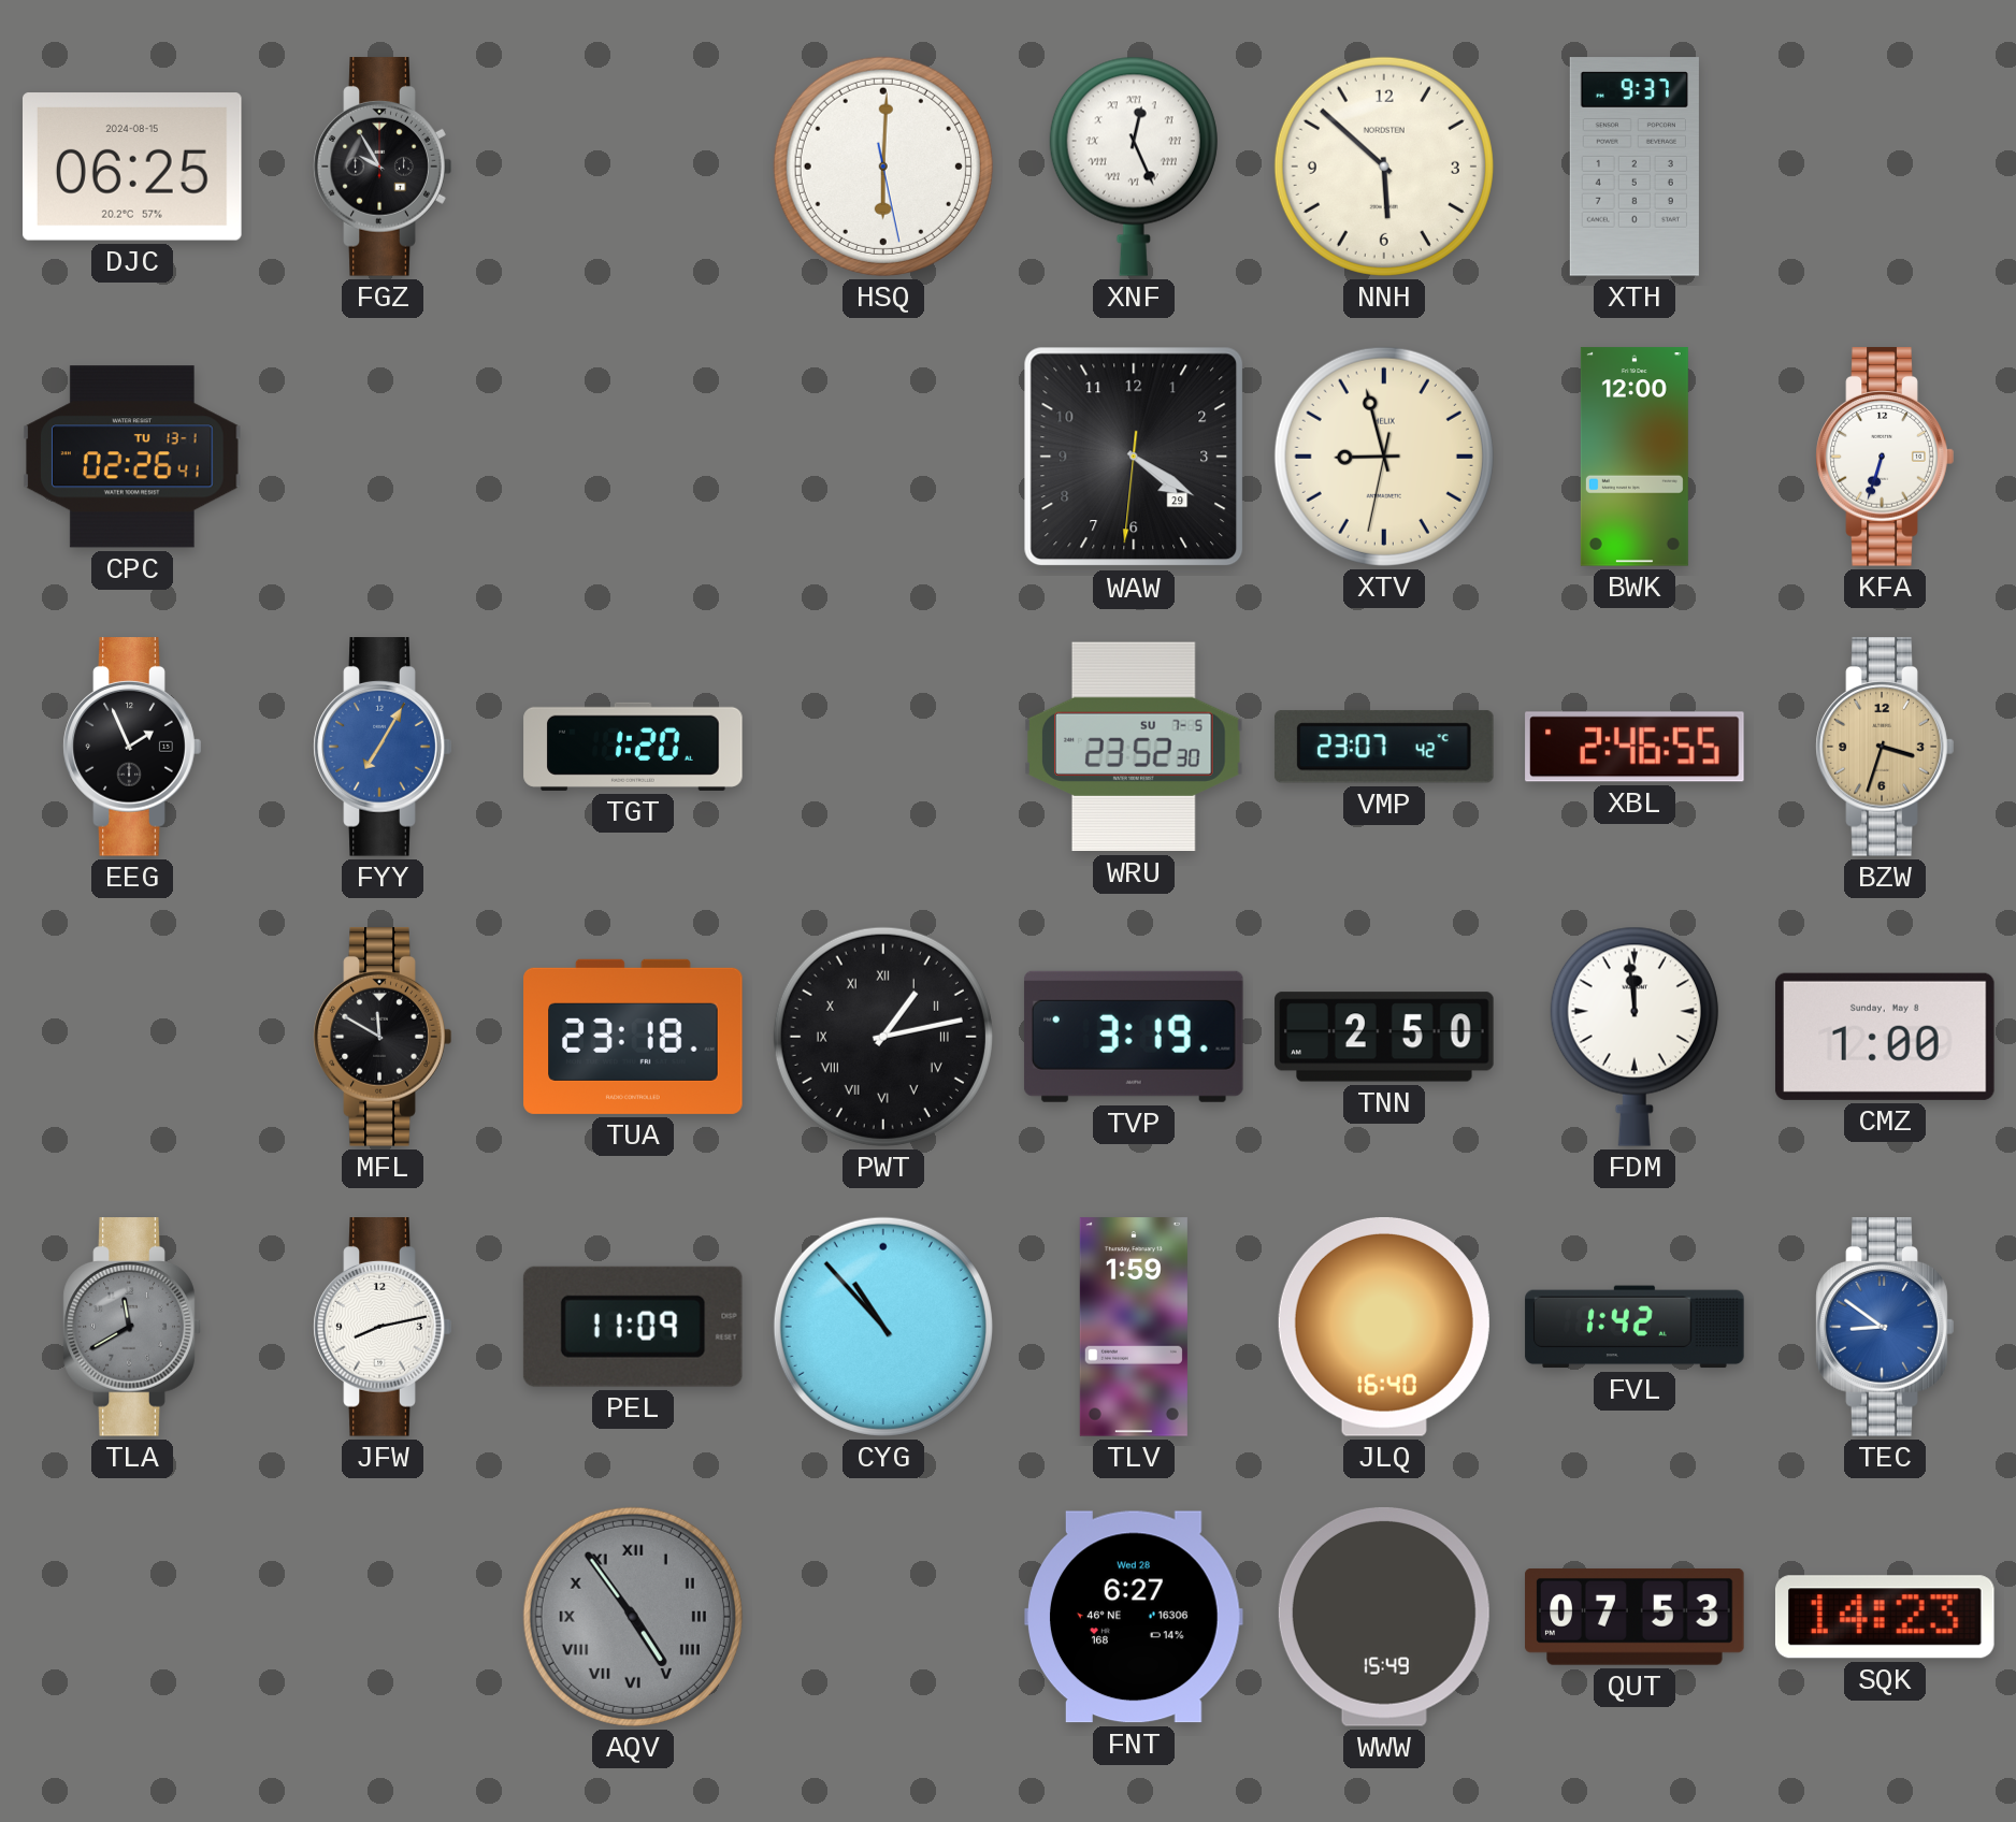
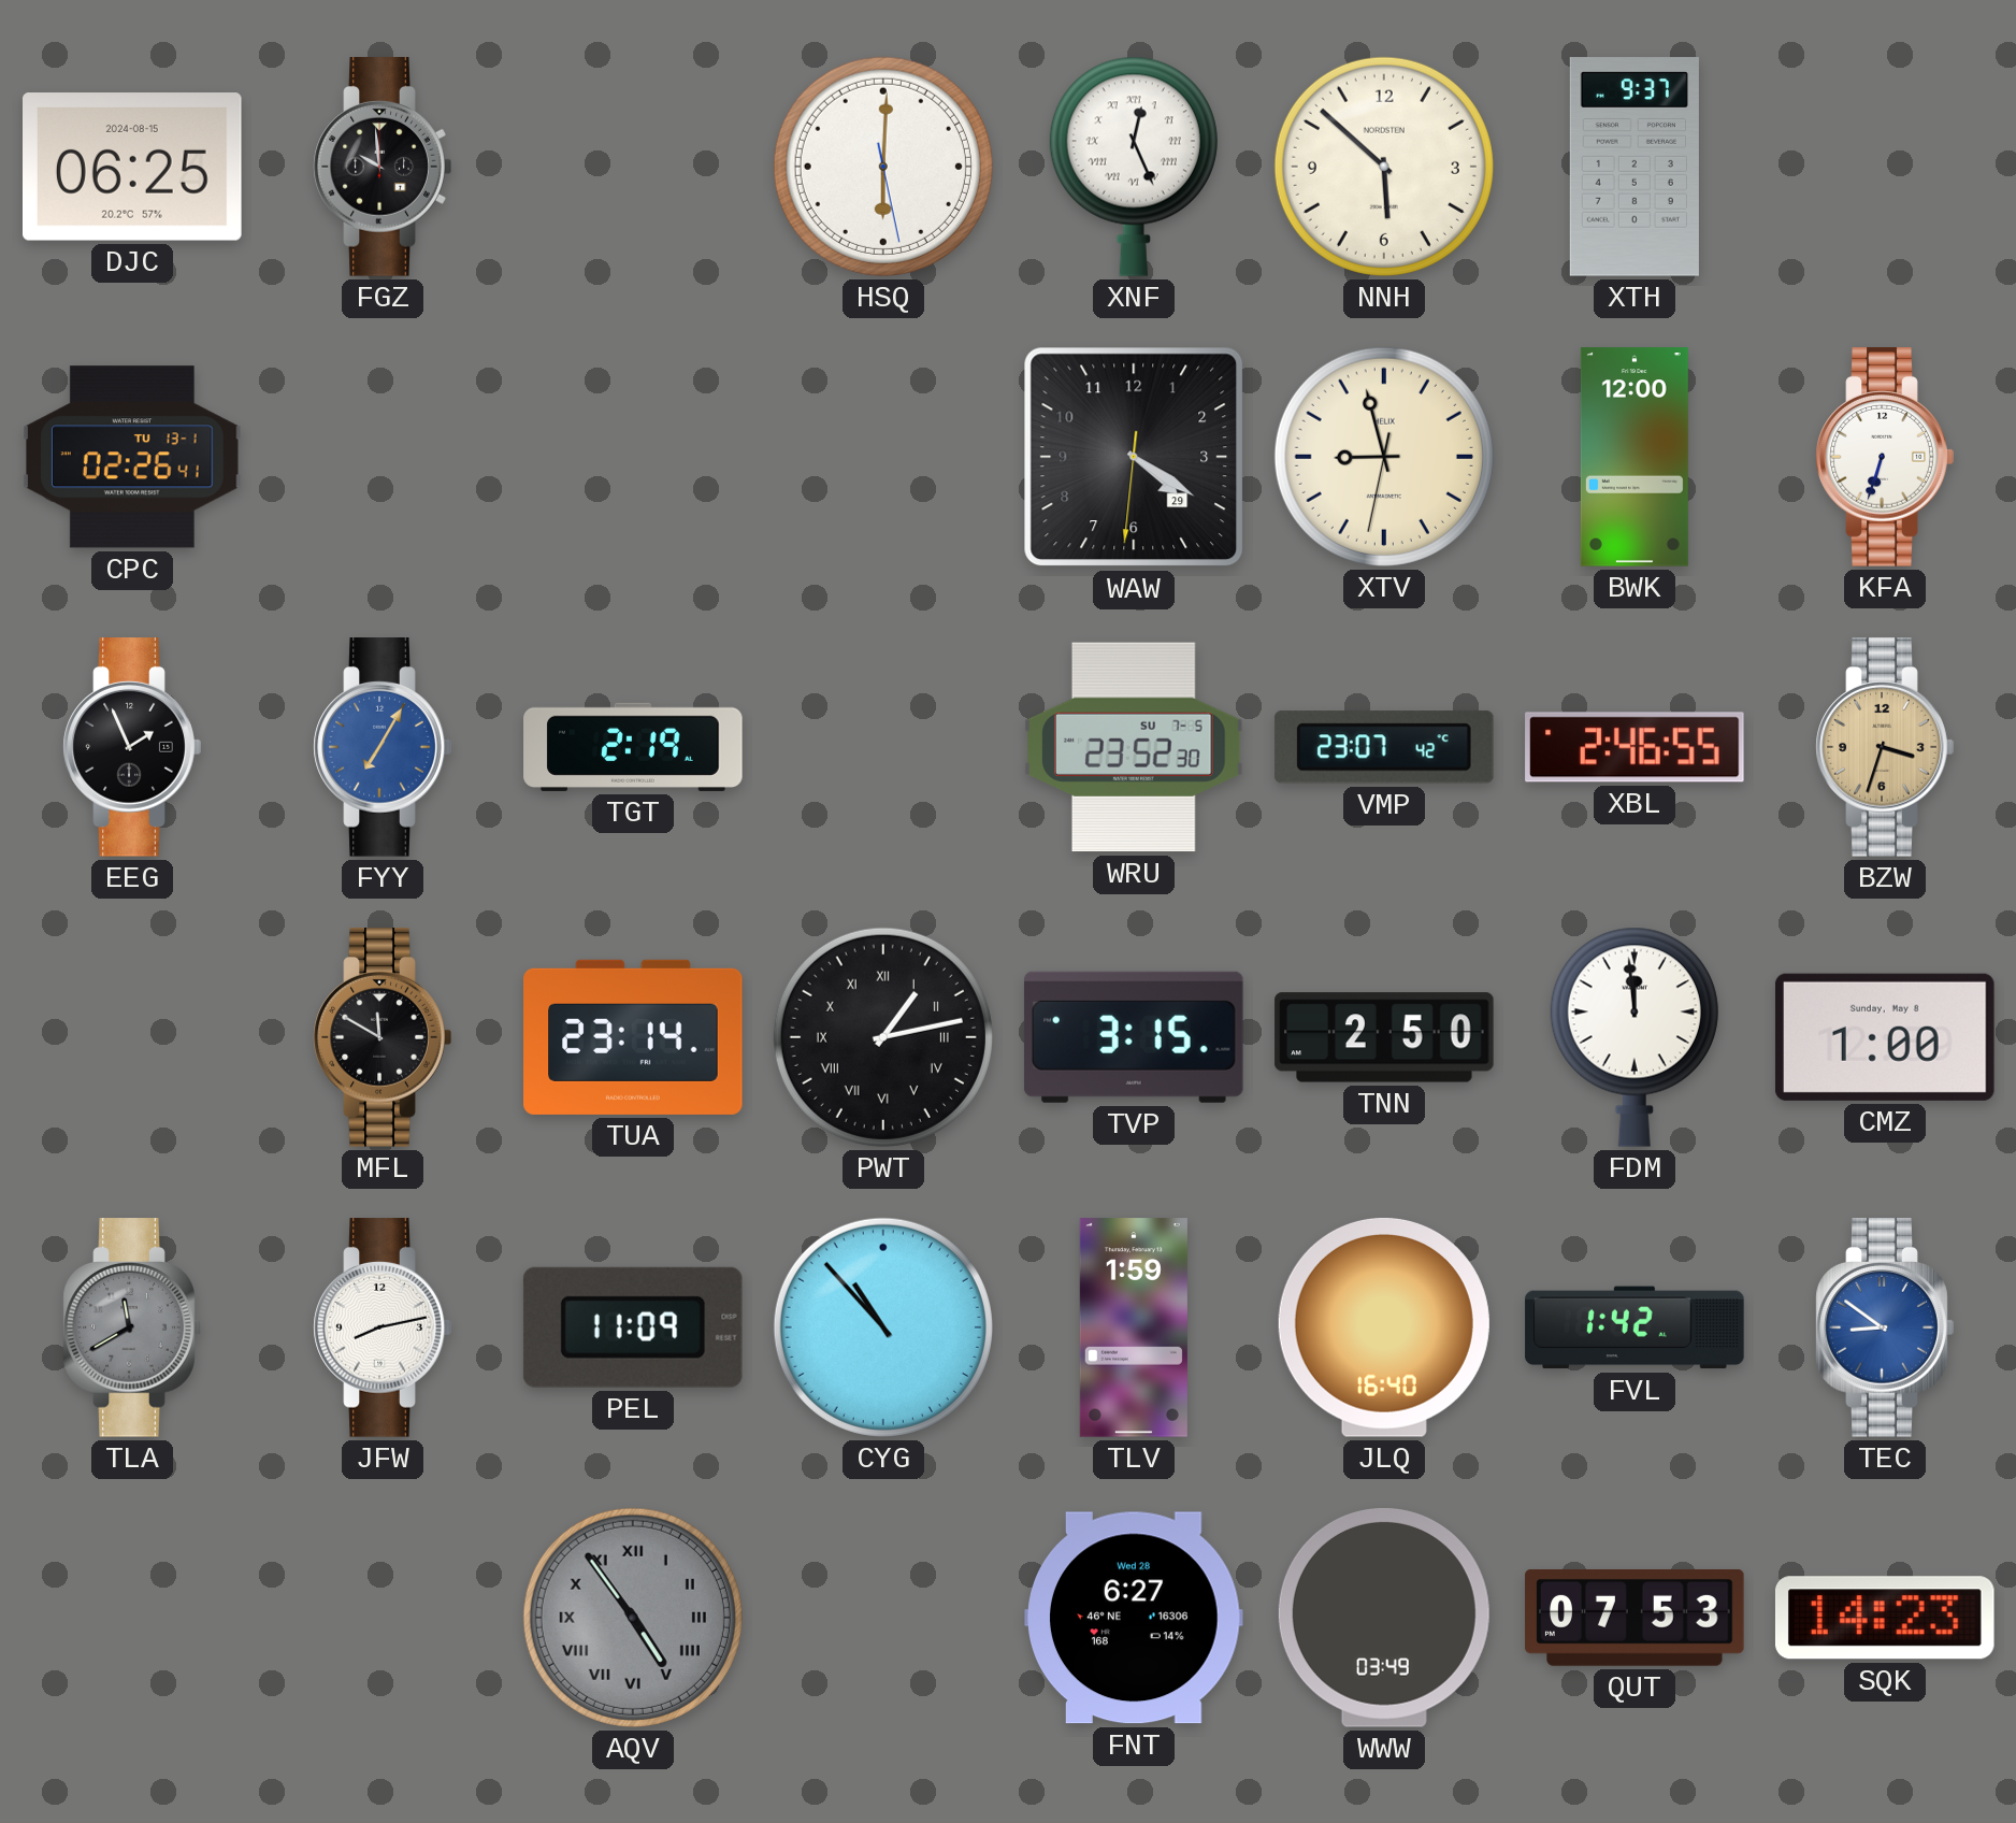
FGZ: 9:55 -> 9:59
TGT: 1:20 -> 2:19
TUA: 23:18 -> 23:14
TVP: 3:19 -> 3:15
WWW: 15:49 -> 03:49
